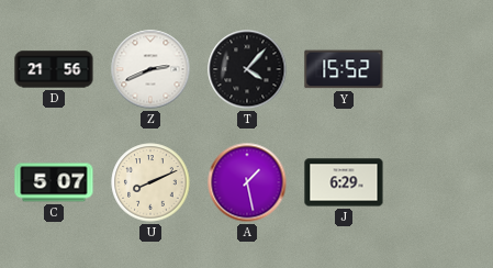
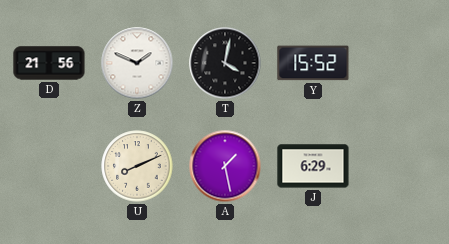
Z: 2:41 -> 1:49
T: 4:07 -> 4:02
C: 5:07 -> none
